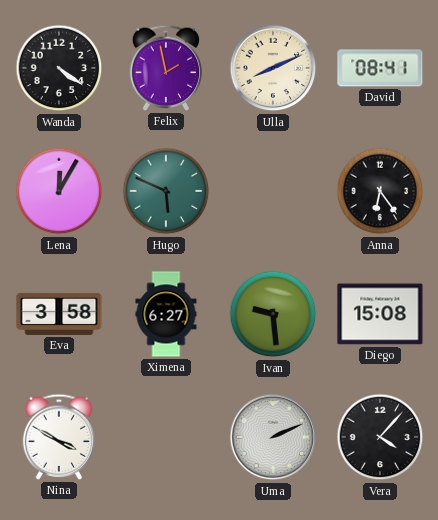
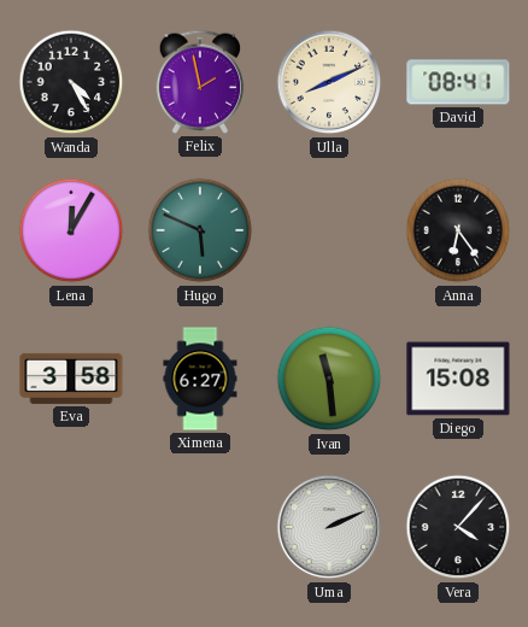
Wanda: 4:21 -> 4:25
Ivan: 9:29 -> 11:29
Nina: 3:50 -> none
